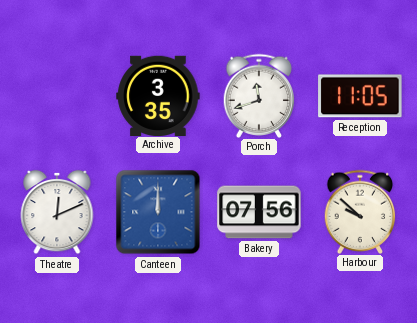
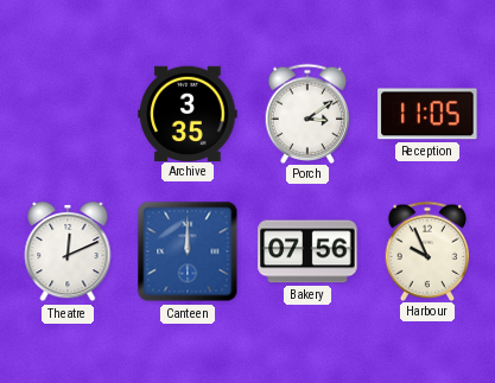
Porch: 11:42 -> 3:09
Harbour: 9:52 -> 9:56
